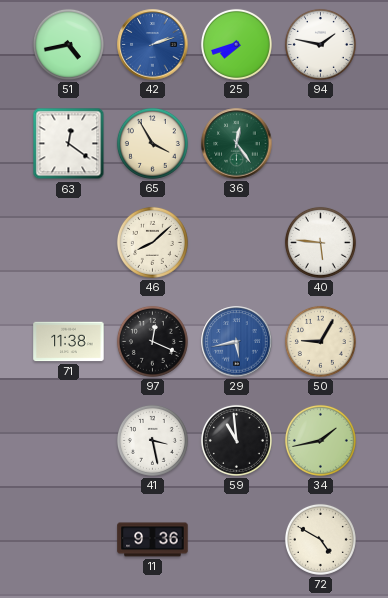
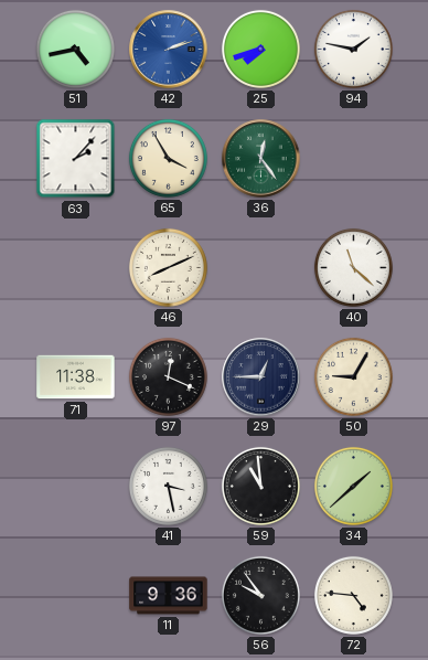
63: 12:21 -> 2:07
46: 8:08 -> 8:11
40: 5:46 -> 11:22
29: 5:43 -> 12:45
29 dial: blue -> navy
34: 1:43 -> 1:38
56: none -> 9:54
72: 4:50 -> 4:46
